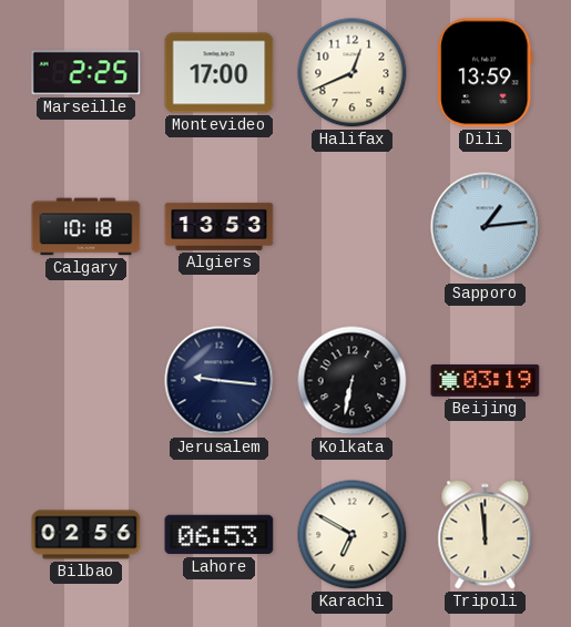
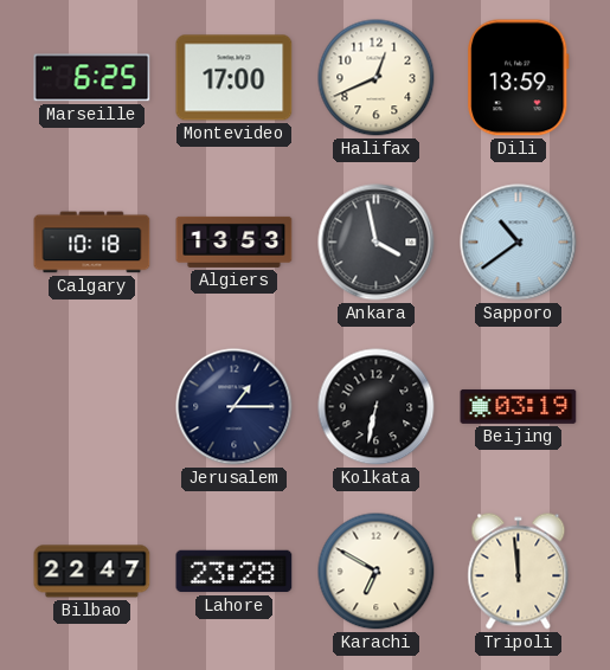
Marseille: 2:25 -> 6:25
Ankara: none -> 3:58
Sapporo: 1:14 -> 10:39
Jerusalem: 9:16 -> 1:15
Bilbao: 02:56 -> 22:47
Lahore: 06:53 -> 23:28
